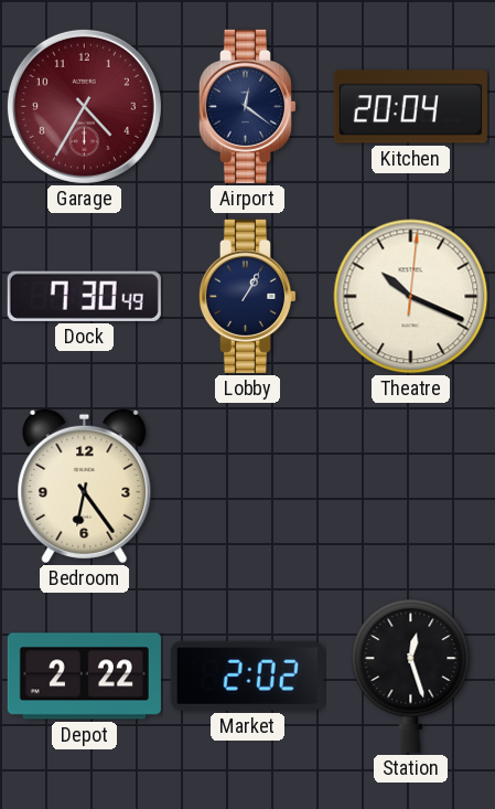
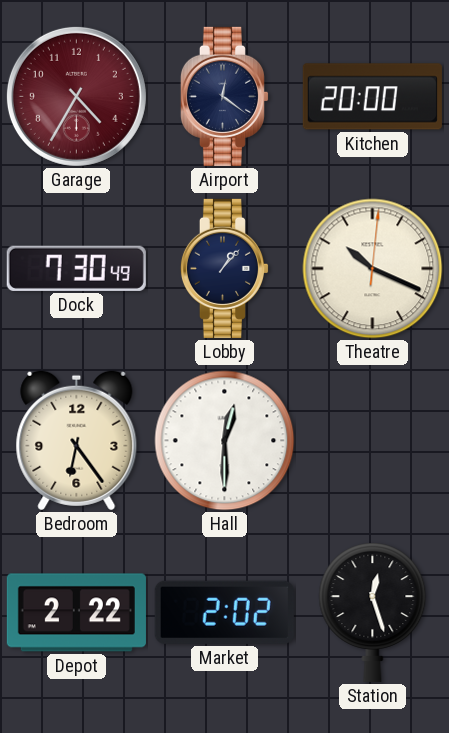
Kitchen: 20:04 -> 20:00
Lobby: 1:05 -> 1:07
Hall: none -> 12:30
